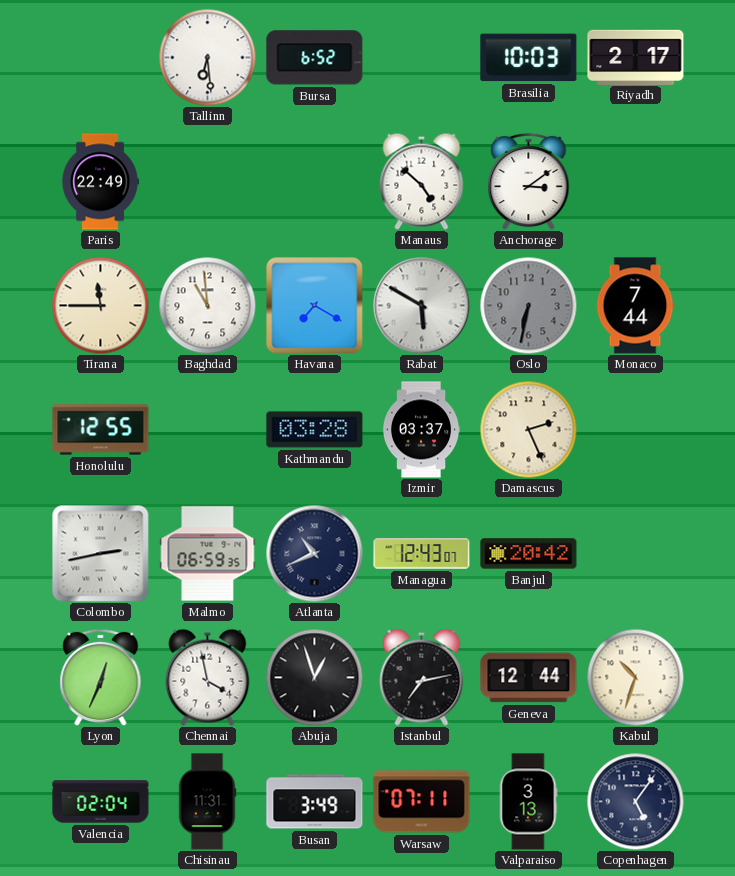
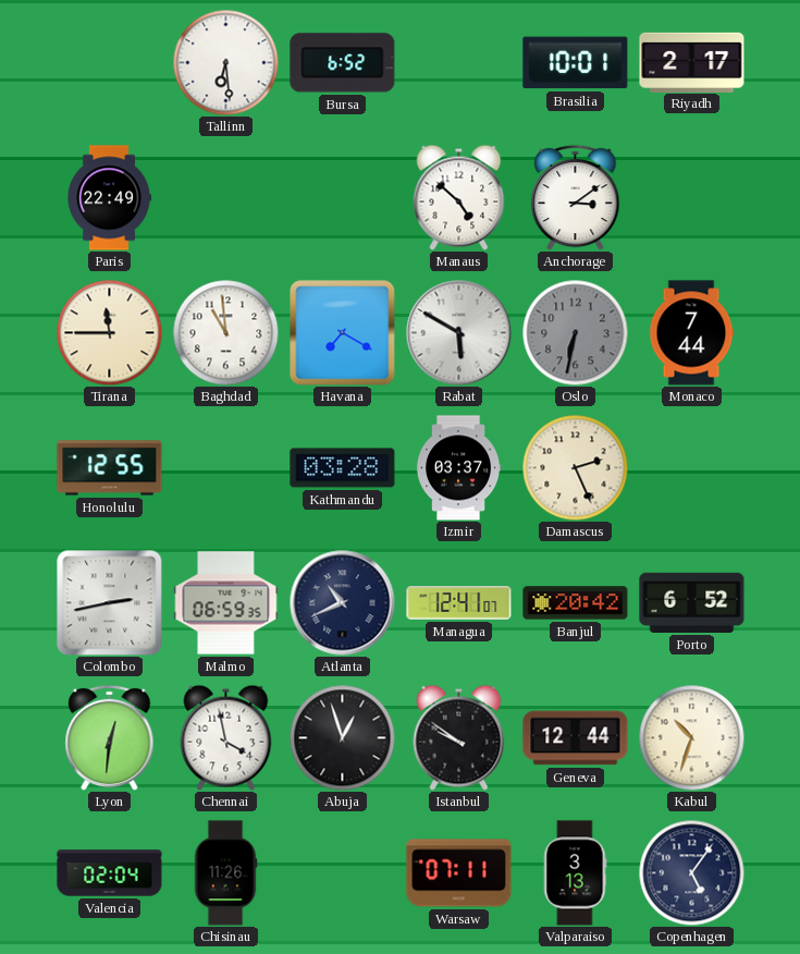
Brasilia: 10:03 -> 10:01
Managua: 12:43 -> 12:41
Porto: none -> 6:52
Lyon: 12:34 -> 12:31
Istanbul: 7:13 -> 9:51
Chisinau: 11:31 -> 11:26
Busan: 3:49 -> none
